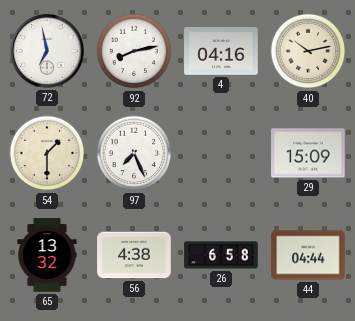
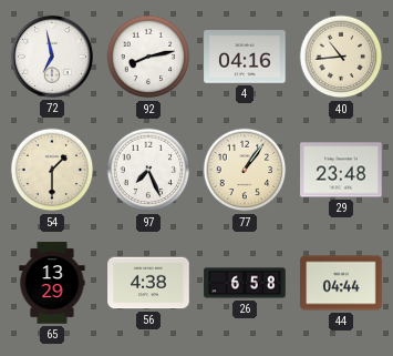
40: 10:13 -> 10:44
77: none -> 1:06
29: 15:09 -> 23:48
65: 13:32 -> 13:29
